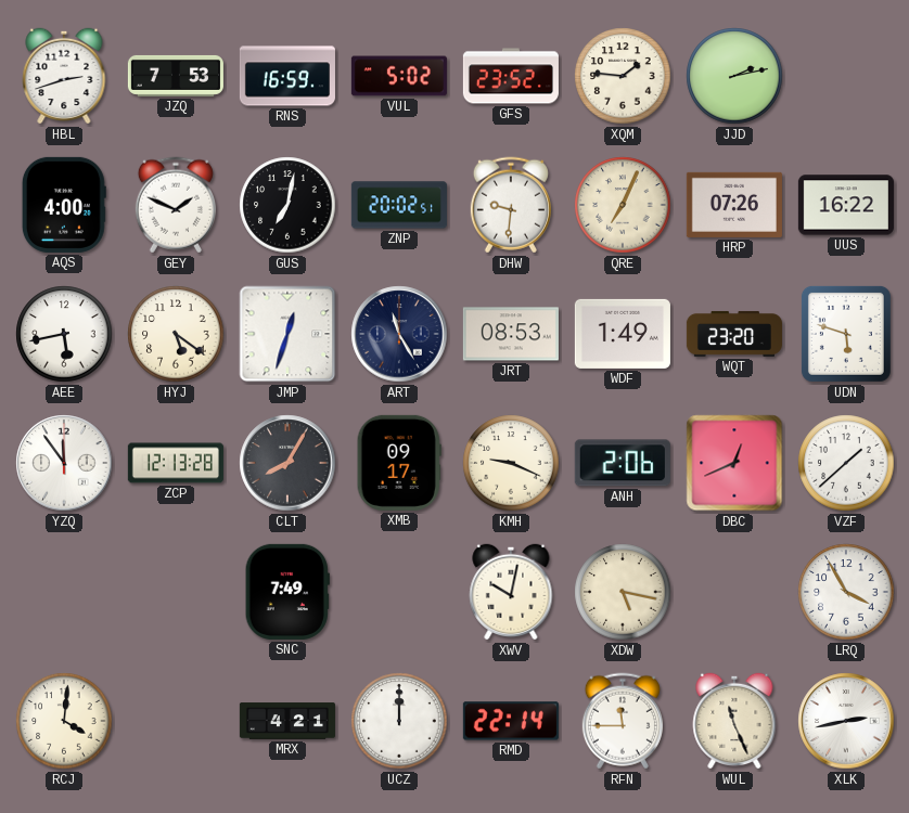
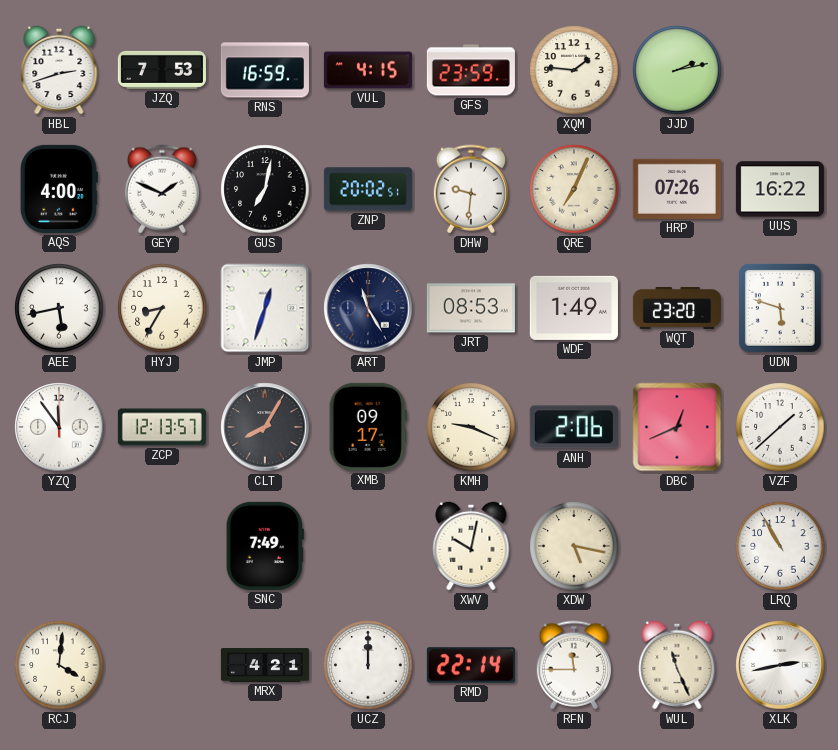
VUL: 5:02 -> 4:15
GFS: 23:52 -> 23:59
HYJ: 5:21 -> 8:35
ZCP: 12:13:28 -> 12:13:57
LRQ: 3:55 -> 10:55
